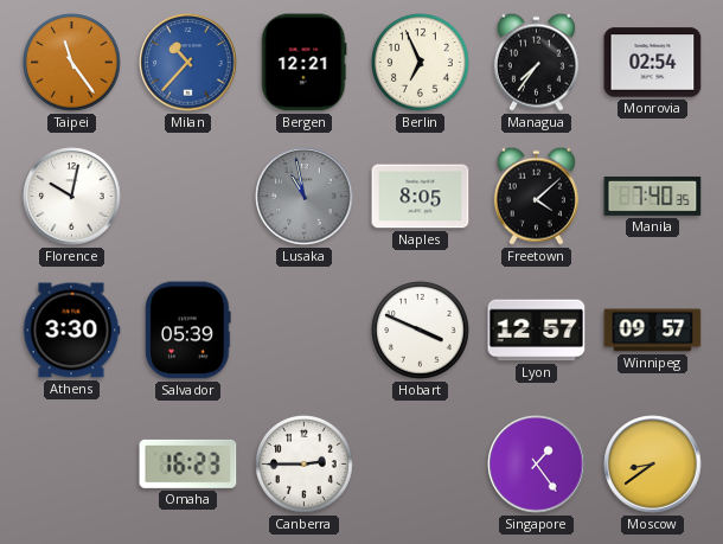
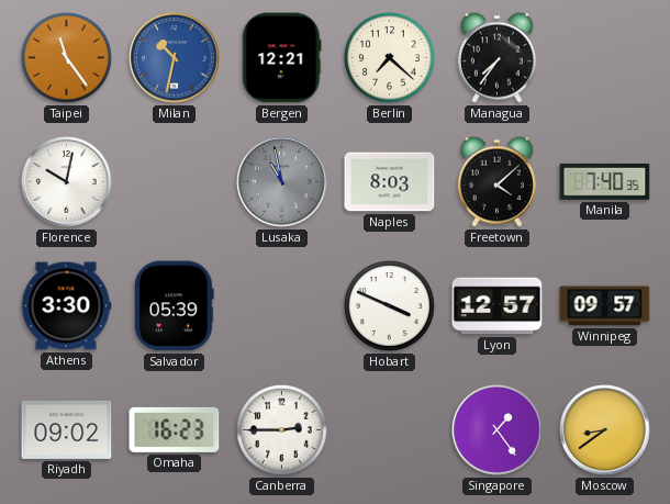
Milan: 10:37 -> 10:32
Berlin: 6:56 -> 7:22
Monrovia: 02:54 -> none
Naples: 8:05 -> 8:03
Riyadh: none -> 09:02
